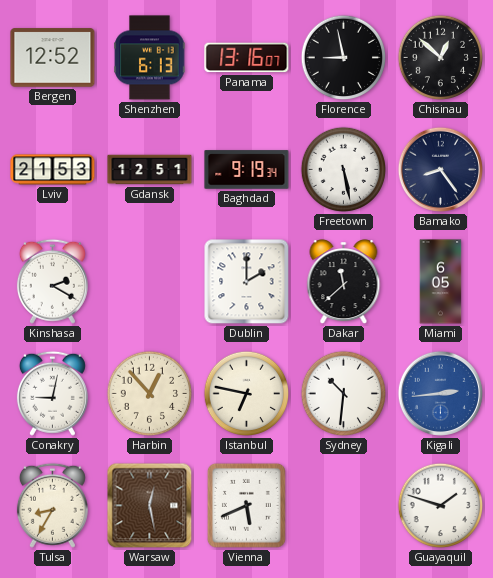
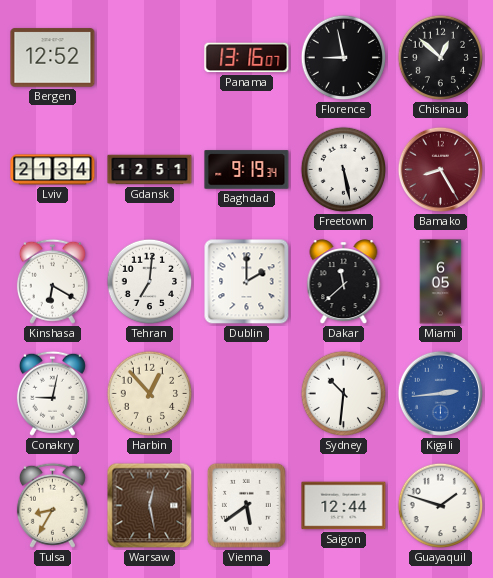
Shenzhen: 6:13 -> none
Lviv: 21:53 -> 21:34
Bamako: 8:24 -> 8:25
Bamako dial: navy -> burgundy
Kinshasa: 2:20 -> 6:20
Tehran: none -> 7:01
Istanbul: 6:47 -> none
Vienna: 5:41 -> 5:39
Saigon: none -> 12:44
